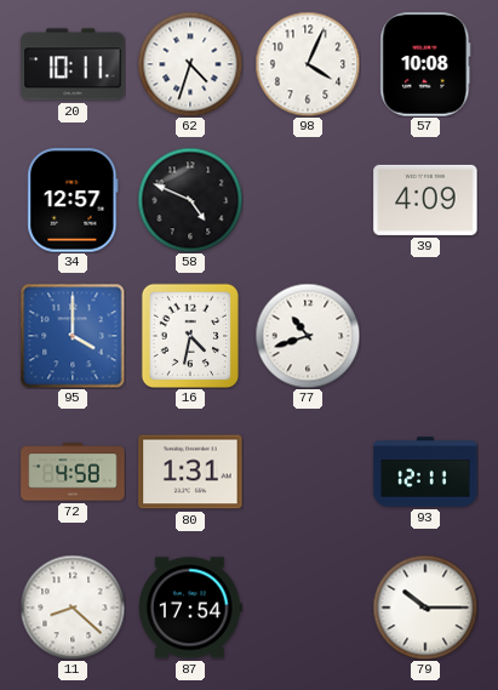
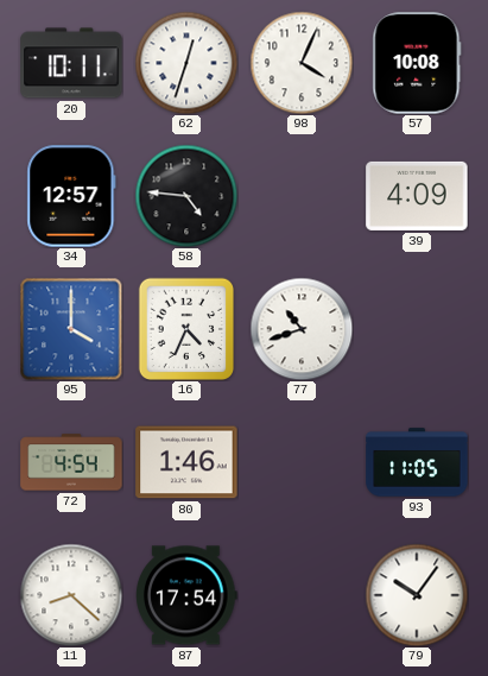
62: 4:33 -> 12:33
58: 4:49 -> 4:46
16: 4:32 -> 4:34
72: 4:58 -> 4:54
80: 1:31 -> 1:46
93: 12:11 -> 11:05
79: 10:15 -> 10:06
